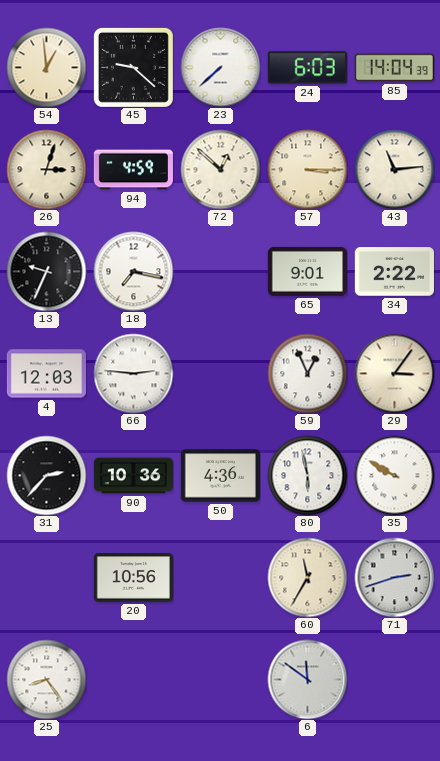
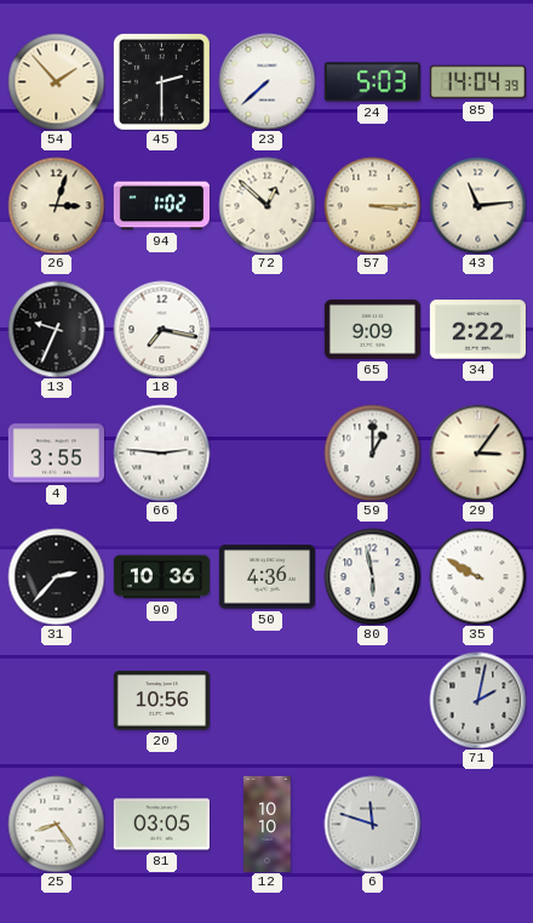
54: 12:59 -> 1:53
45: 9:22 -> 2:30
24: 6:03 -> 5:03
94: 4:59 -> 1:02
65: 9:01 -> 9:09
4: 12:03 -> 3:55
59: 12:56 -> 1:00
60: 11:35 -> none
71: 2:42 -> 2:02
81: none -> 03:05
12: none -> 10:10
6: 11:51 -> 11:48
